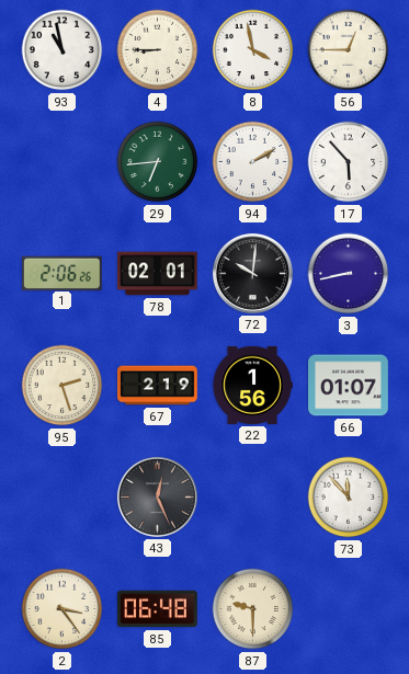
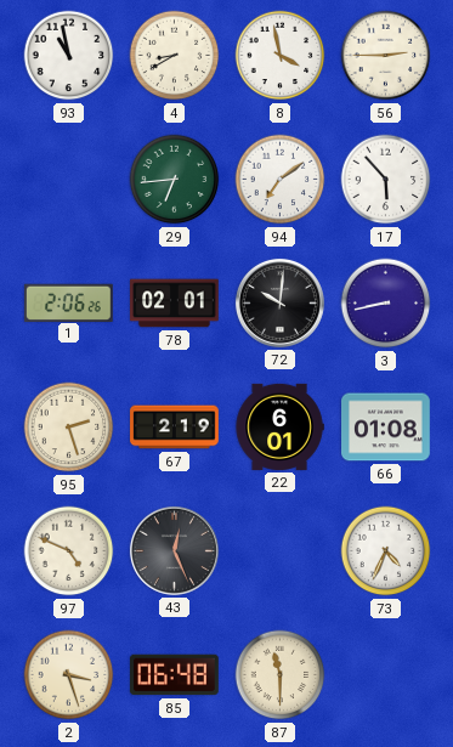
4: 8:45 -> 8:40
56: 12:45 -> 2:45
94: 2:10 -> 7:09
22: 1:56 -> 6:01
66: 01:07 -> 01:08
97: none -> 4:49
73: 11:53 -> 4:34
2: 3:24 -> 3:27
87: 9:30 -> 11:30
